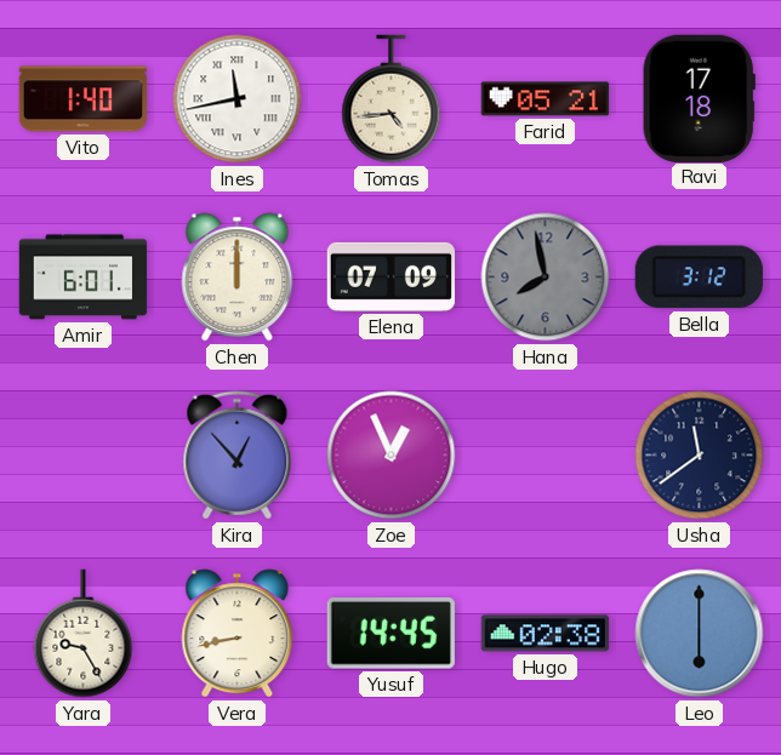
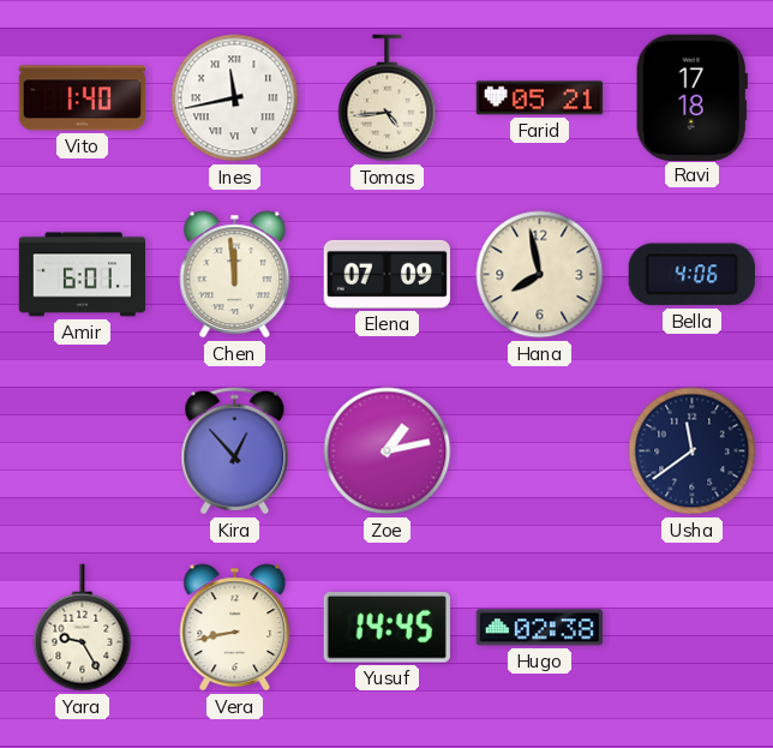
Chen: 12:00 -> 11:59
Hana dial: grey -> cream
Bella: 3:12 -> 4:06
Zoe: 12:56 -> 1:13
Leo: 6:00 -> none
